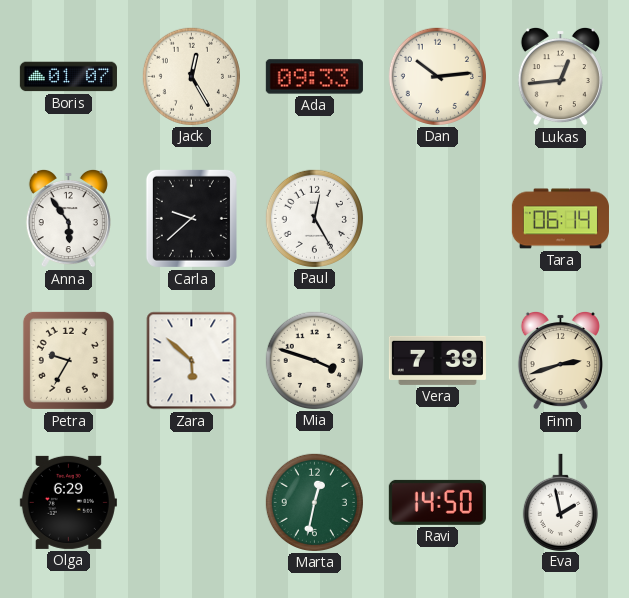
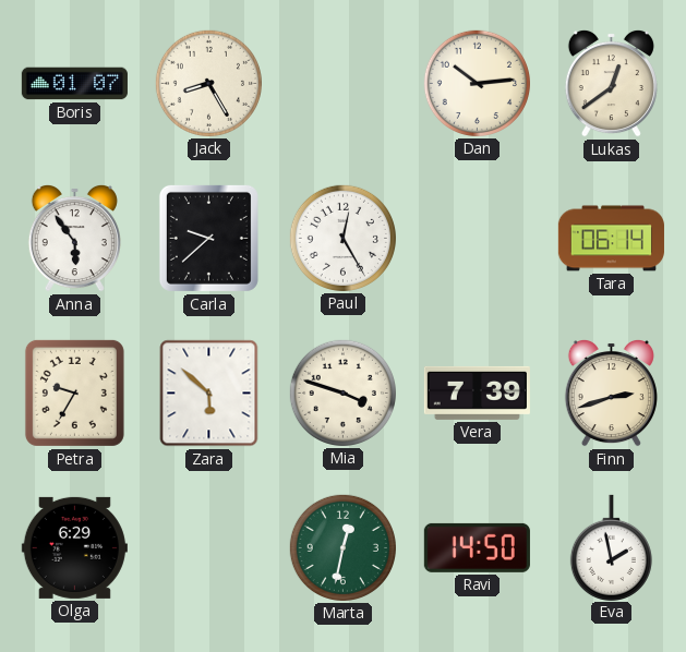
Jack: 12:25 -> 8:25
Ada: 09:33 -> none
Lukas: 12:44 -> 12:39
